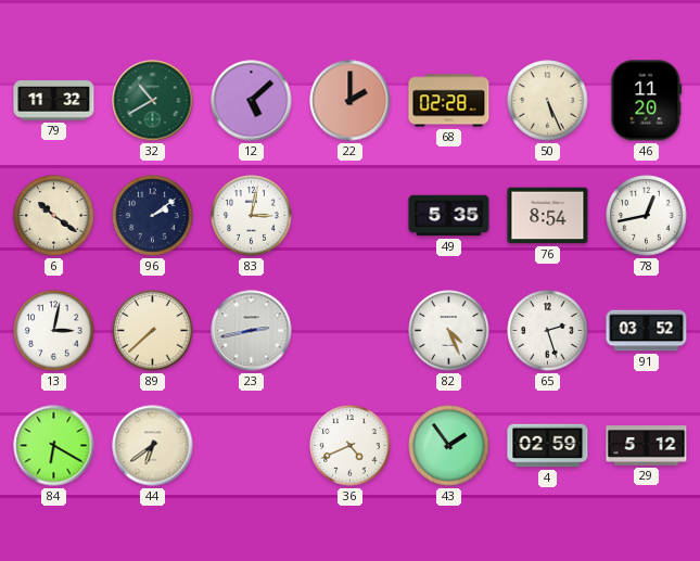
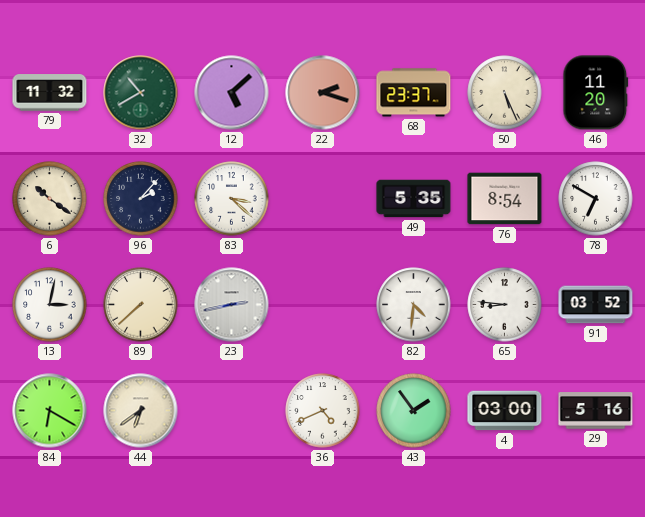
22: 2:00 -> 2:18
68: 02:28 -> 23:37
96: 2:09 -> 2:07
83: 3:02 -> 3:22
78: 12:43 -> 6:50
82: 4:26 -> 4:31
65: 2:27 -> 8:46
4: 02:59 -> 03:00
29: 5:12 -> 5:16
